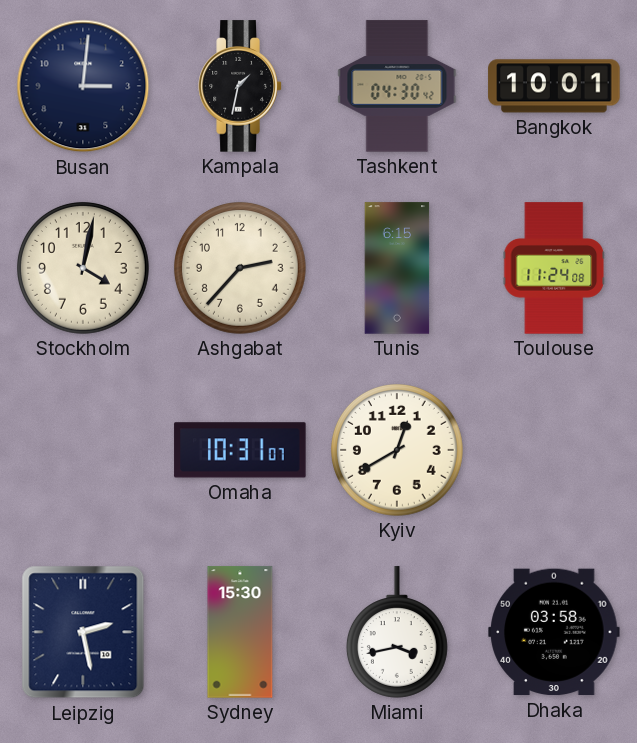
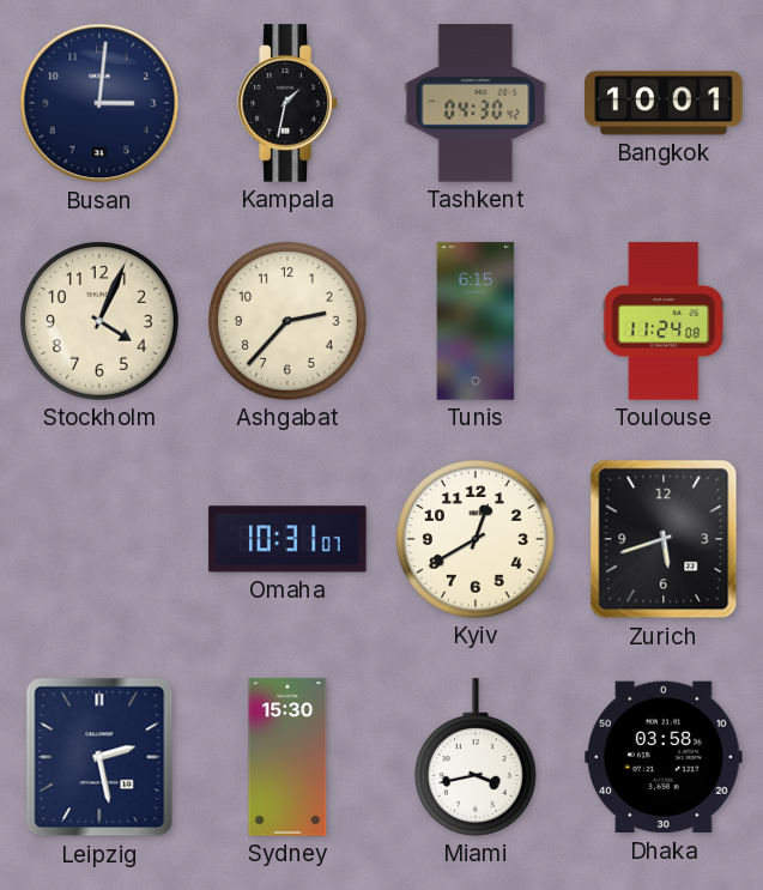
Stockholm: 4:02 -> 4:04
Zurich: none -> 5:42
